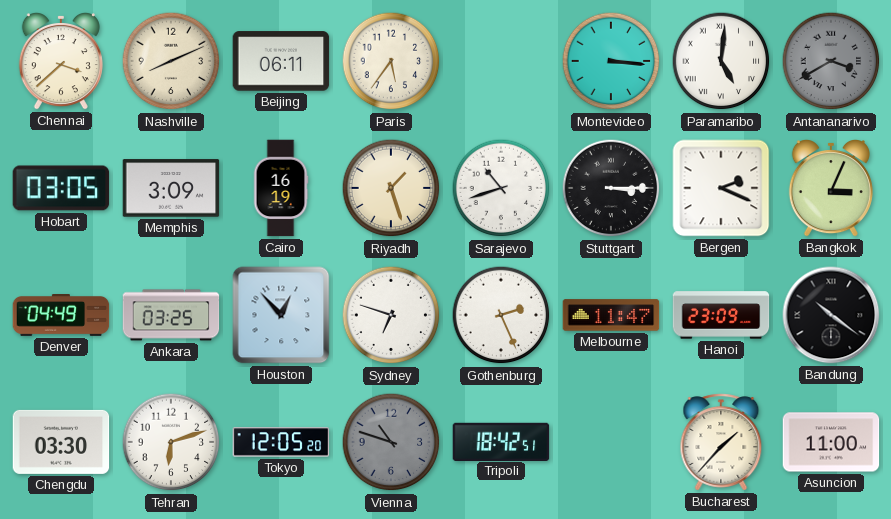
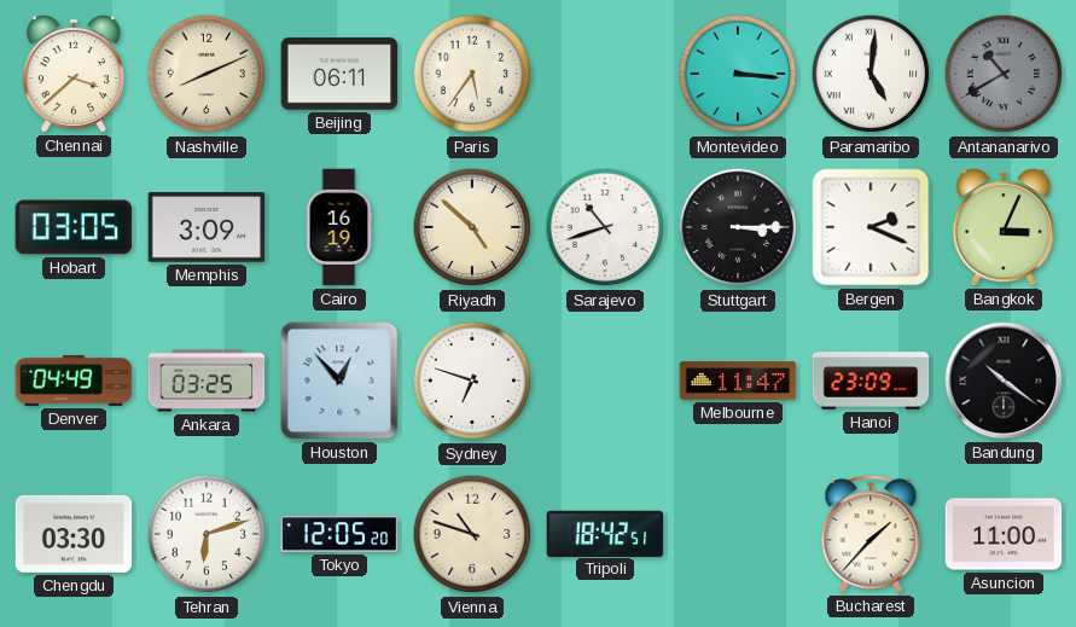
Antananarivo: 3:40 -> 10:40
Riyadh: 1:27 -> 4:52
Gothenburg: 2:26 -> none
Vienna dial: grey -> cream
